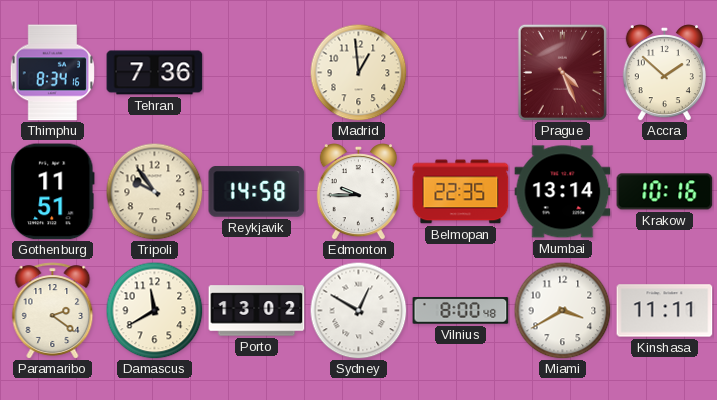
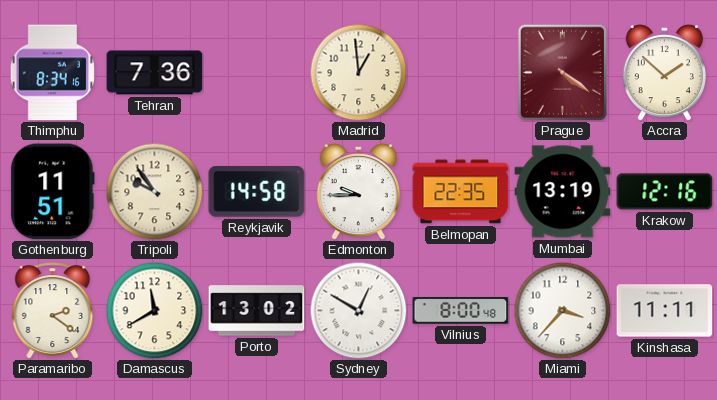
Prague: 4:26 -> 4:21
Mumbai: 13:14 -> 13:19
Krakow: 10:16 -> 12:16
Miami: 3:40 -> 3:37
